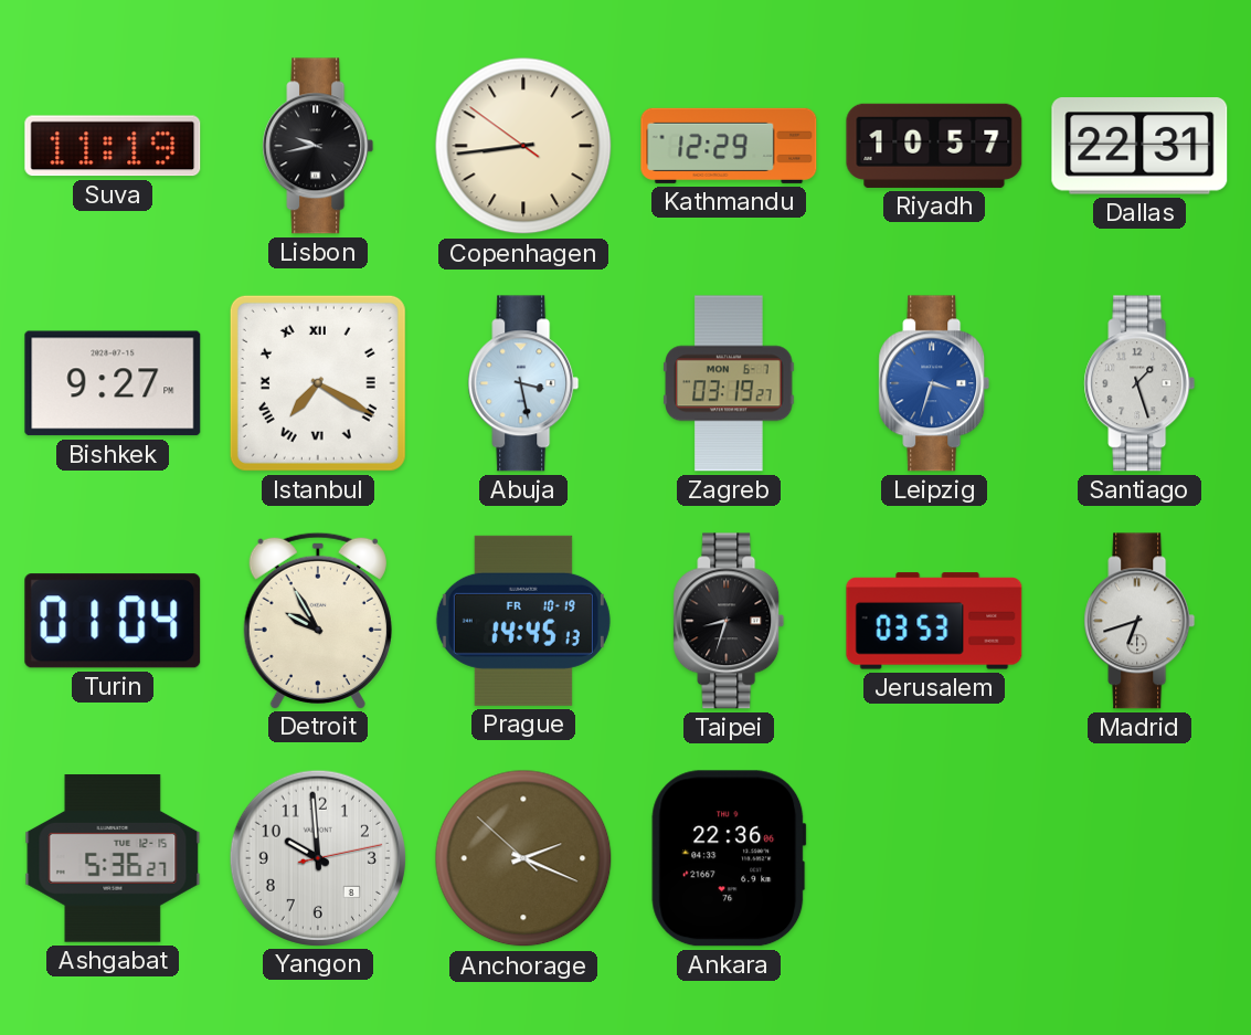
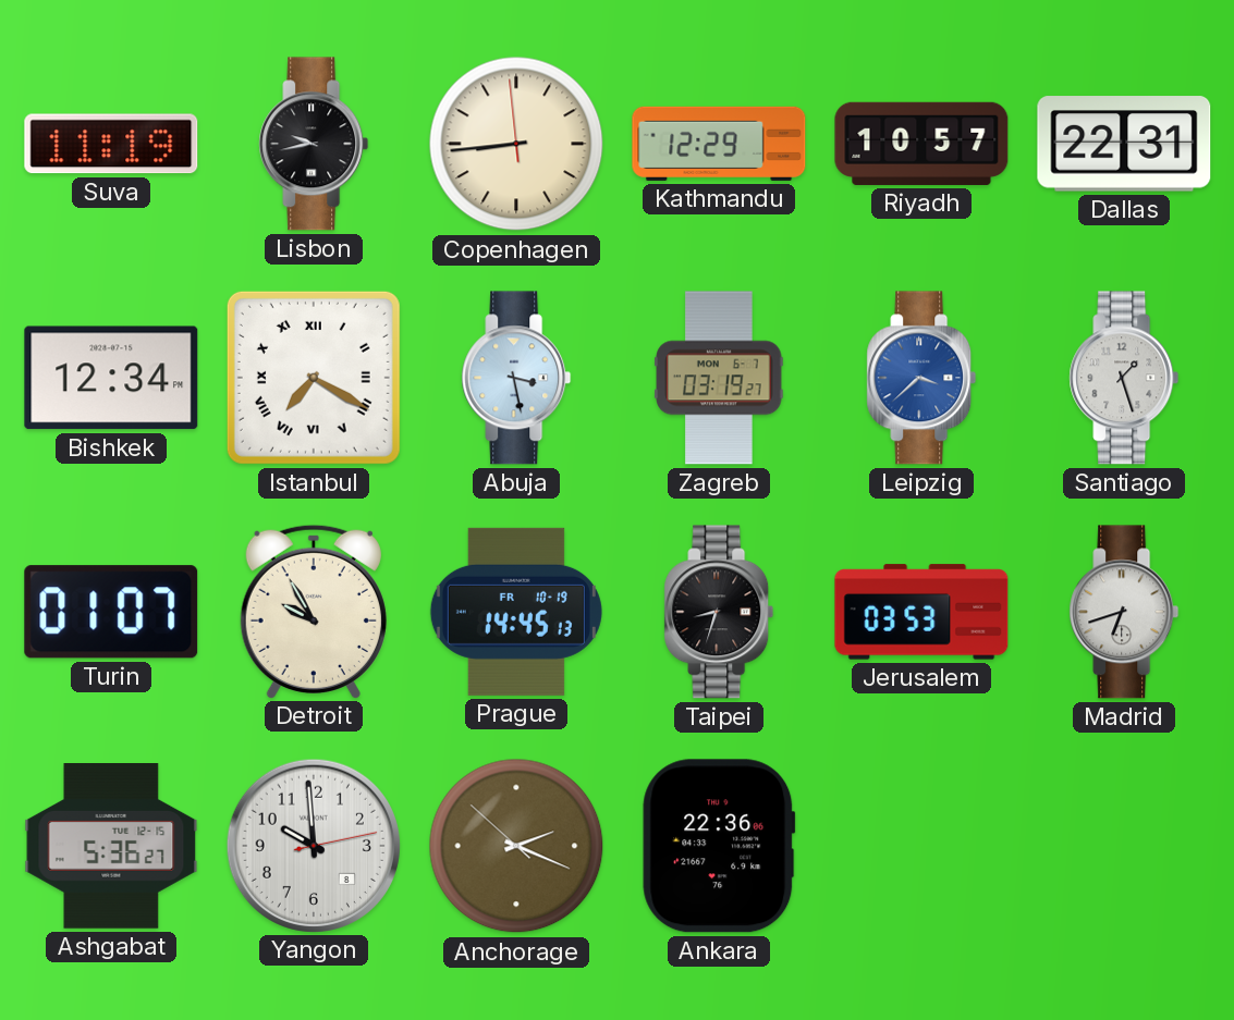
Copenhagen: 8:43:51 -> 8:43:59
Bishkek: 9:27 -> 12:34
Leipzig: 3:33 -> 3:38
Turin: 01:04 -> 01:07
